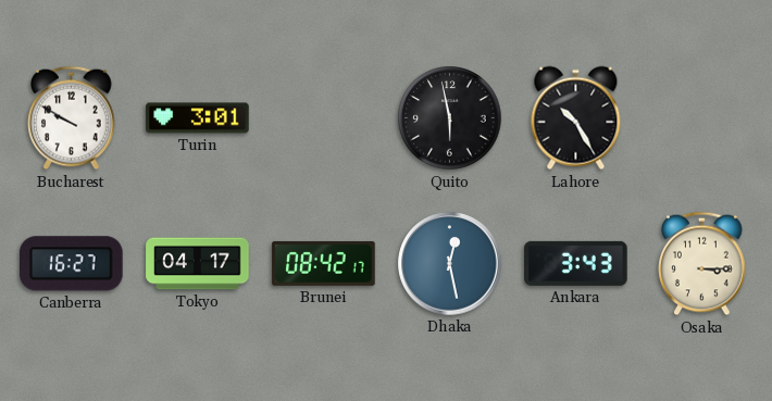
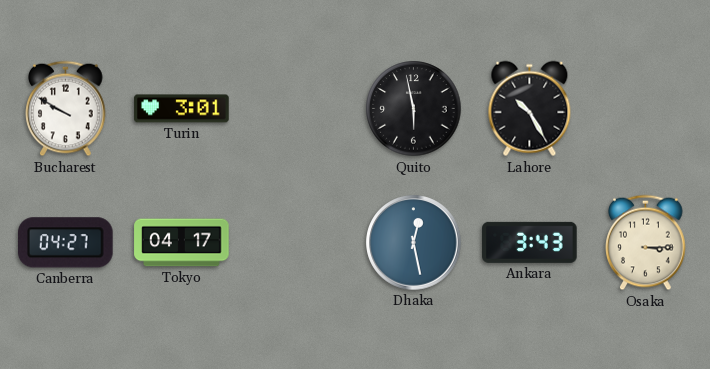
Canberra: 16:27 -> 04:27
Brunei: 08:42 -> none
